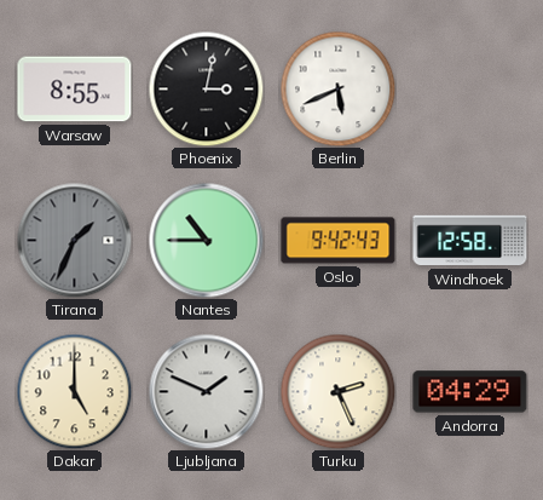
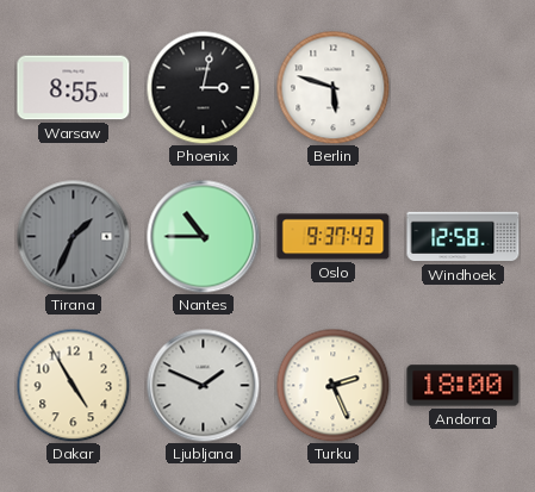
Berlin: 5:41 -> 5:48
Oslo: 9:42 -> 9:37
Dakar: 5:00 -> 4:55
Andorra: 04:29 -> 18:00
